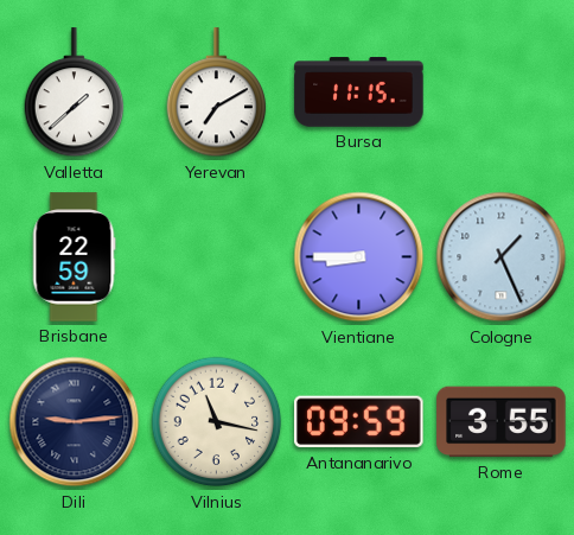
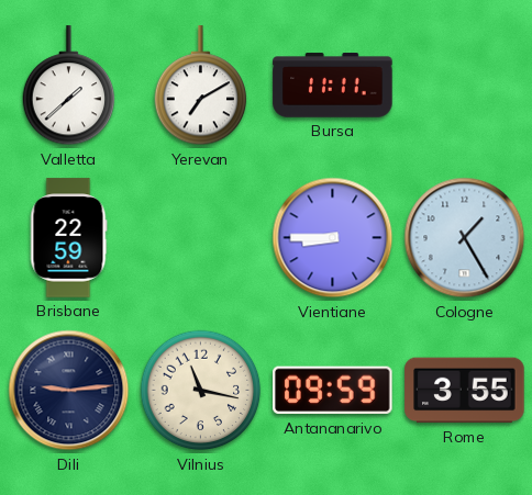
Bursa: 11:15 -> 11:11
Cologne: 1:26 -> 1:25
